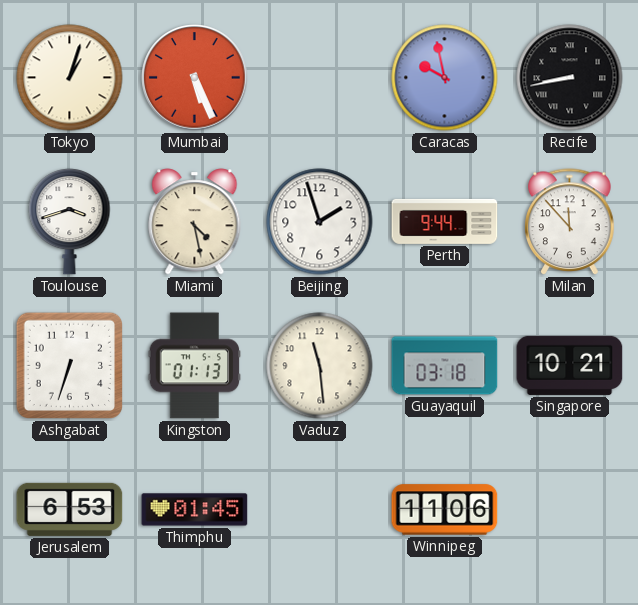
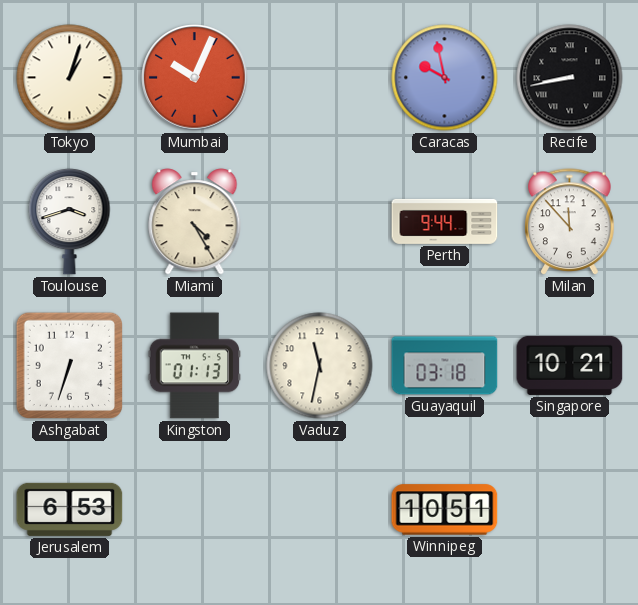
Mumbai: 5:26 -> 10:04
Miami: 4:28 -> 4:25
Beijing: 1:57 -> none
Vaduz: 11:29 -> 11:32
Thimphu: 01:45 -> none
Winnipeg: 11:06 -> 10:51
